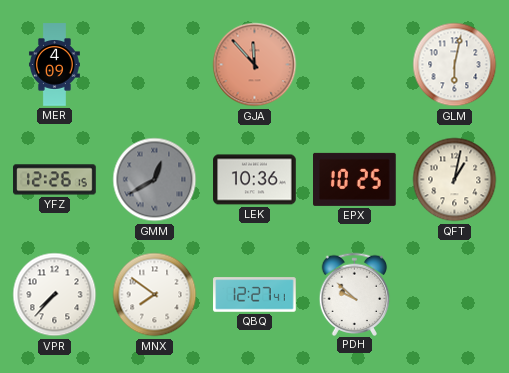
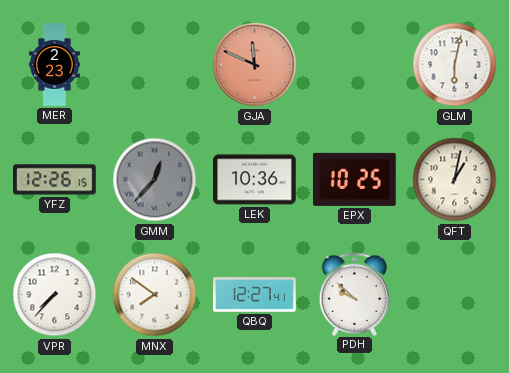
MER: 4:09 -> 2:23
GJA: 11:53 -> 11:49
GMM: 12:40 -> 12:37
